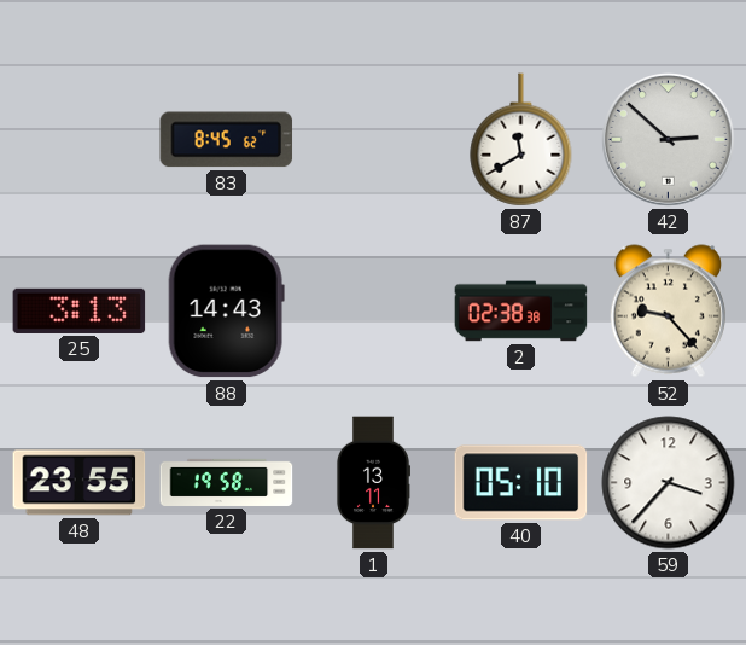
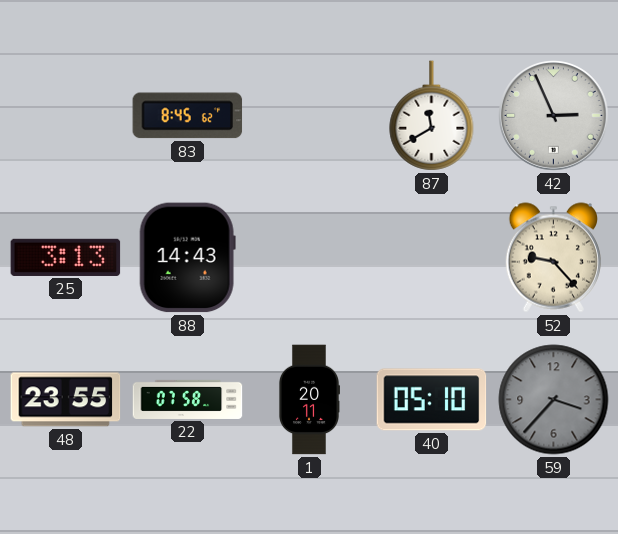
42: 2:52 -> 2:56
2: 02:38 -> none
22: 19:58 -> 07:58
1: 13:11 -> 20:11
59 dial: white -> grey
